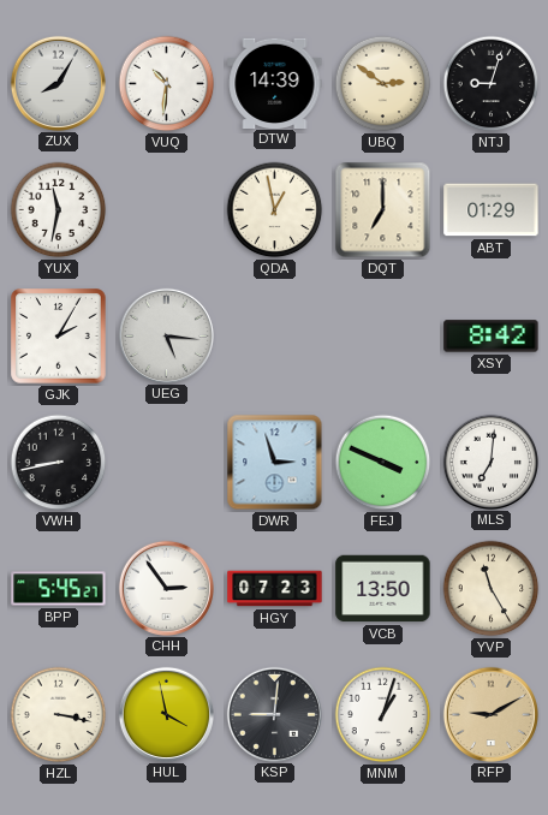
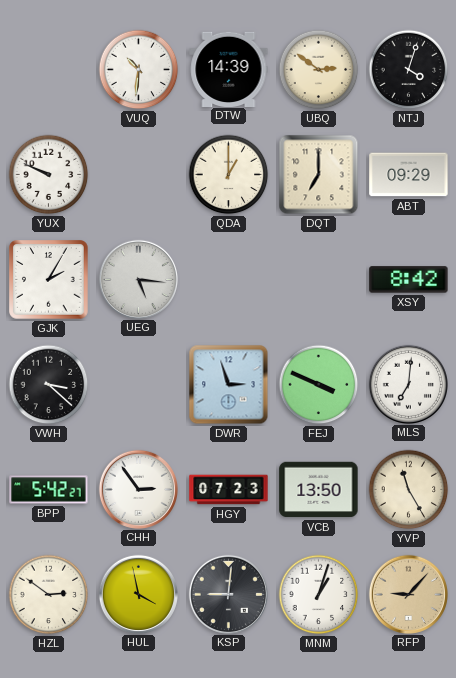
ZUX: 8:05 -> none
NTJ: 9:03 -> 4:03
YUX: 11:32 -> 9:49
QDA: 12:58 -> 1:00
ABT: 01:29 -> 09:29
VWH: 8:43 -> 3:22
BPP: 5:45 -> 5:42
HZL: 3:17 -> 2:51
RFP: 9:10 -> 9:07
